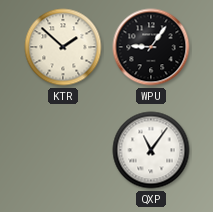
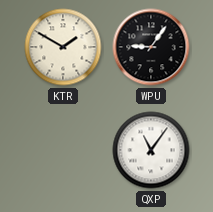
KTR: 1:52 -> 1:50
